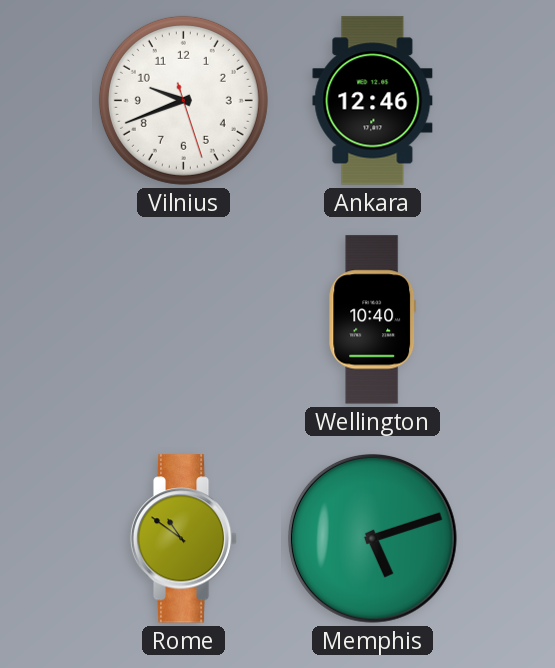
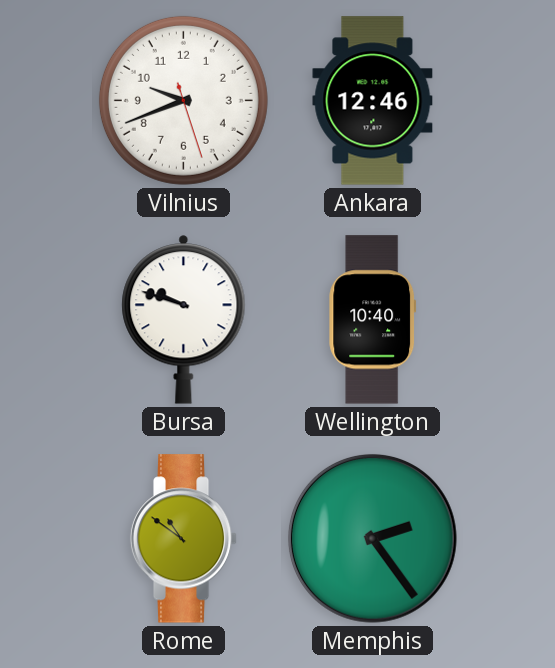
Bursa: none -> 9:48
Memphis: 5:12 -> 2:24
